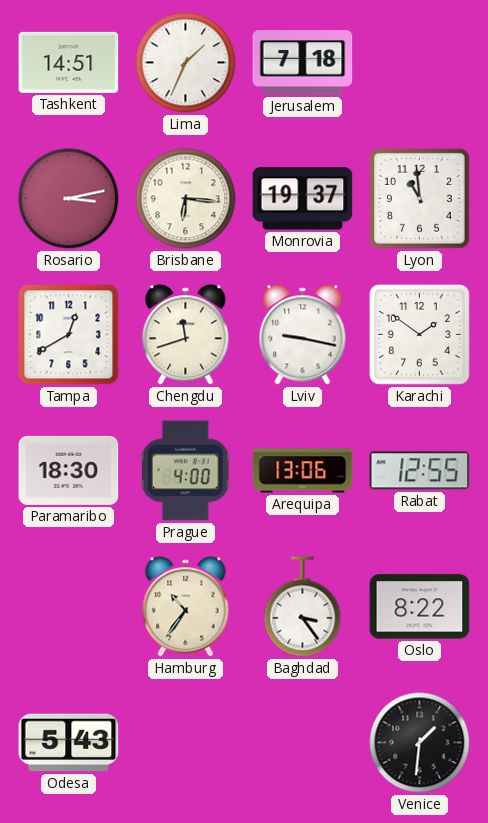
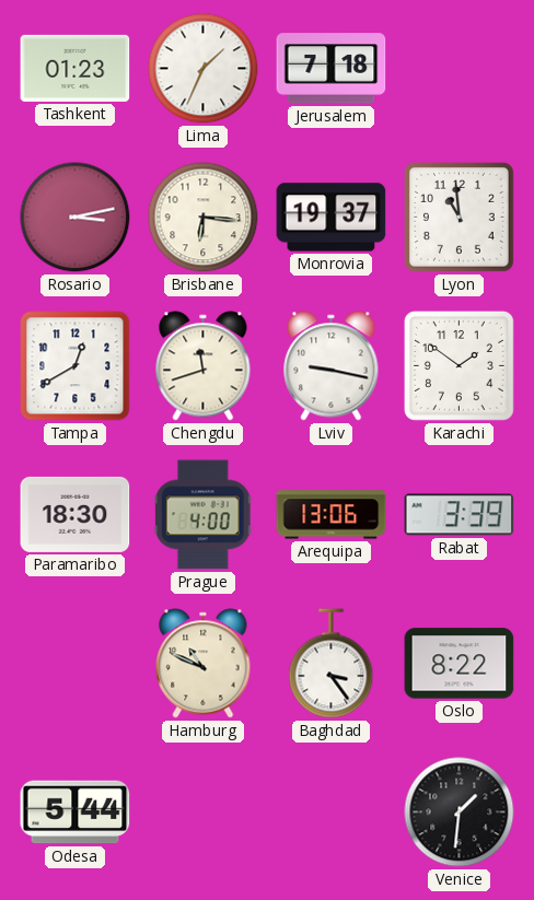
Tashkent: 14:51 -> 01:23
Rabat: 12:55 -> 3:39
Hamburg: 10:36 -> 10:49
Odesa: 5:43 -> 5:44
